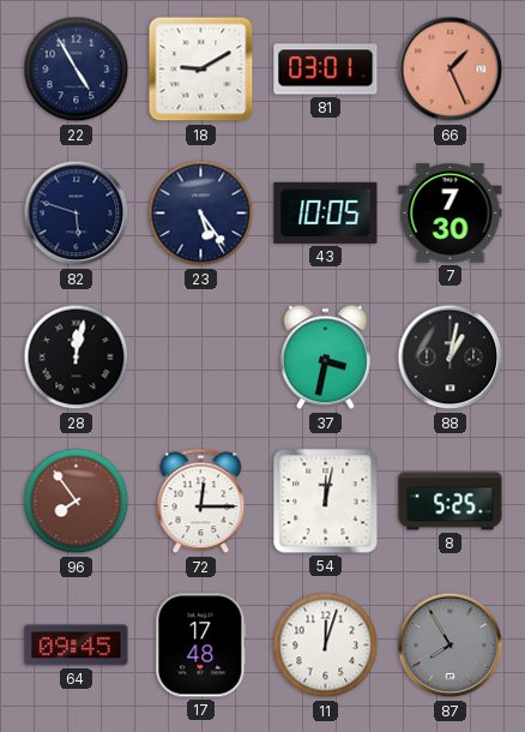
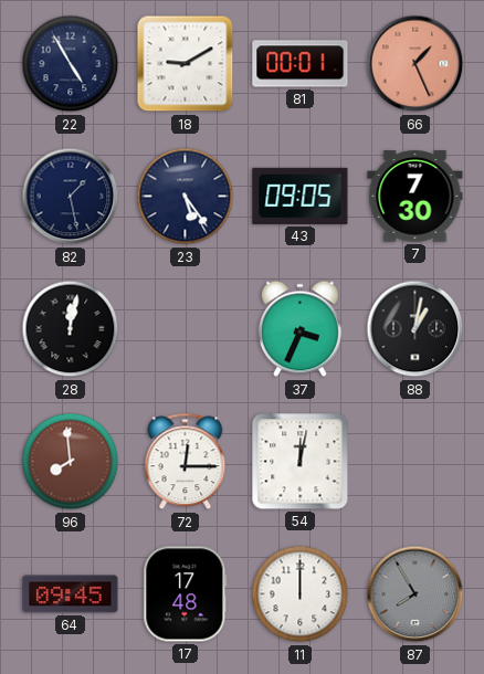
81: 03:01 -> 00:01
82: 5:48 -> 1:28
43: 10:05 -> 09:05
37: 3:32 -> 3:34
96: 7:54 -> 7:59
8: 5:25 -> none
11: 12:03 -> 12:00
